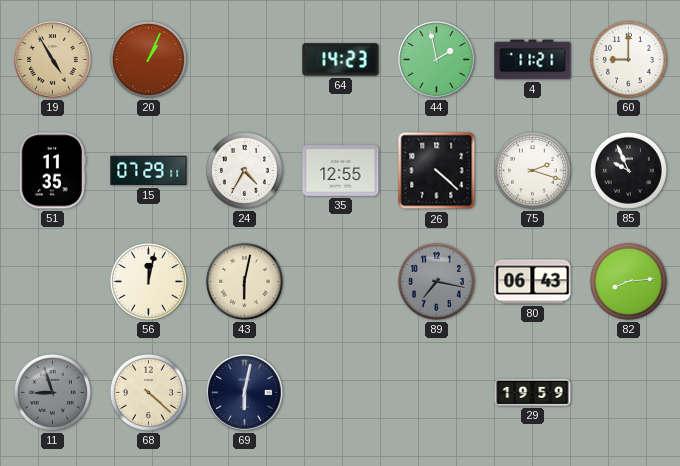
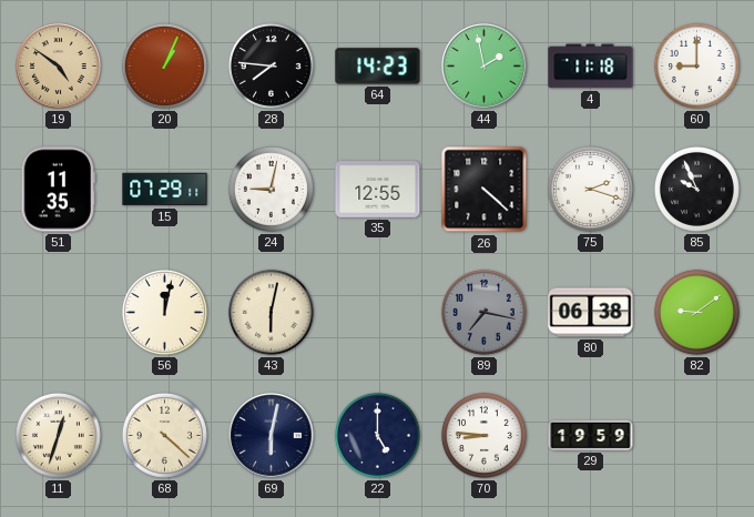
19: 4:55 -> 4:51
28: none -> 7:46
4: 11:21 -> 11:18
24: 4:35 -> 9:02
80: 06:43 -> 06:38
82: 8:14 -> 9:09
11: 8:57 -> 12:33
11 dial: grey -> cream
22: none -> 5:00
70: none -> 8:46
